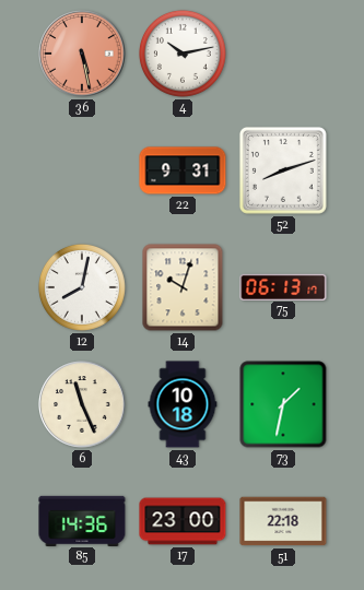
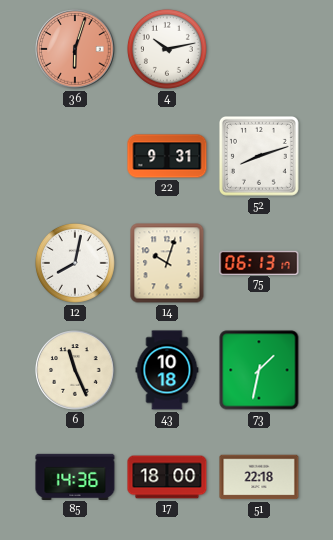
36: 5:28 -> 6:03
17: 23:00 -> 18:00
